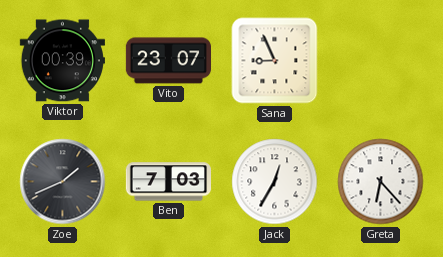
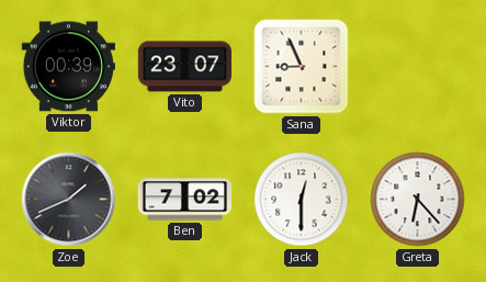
Ben: 7:03 -> 7:02
Jack: 12:35 -> 12:30
